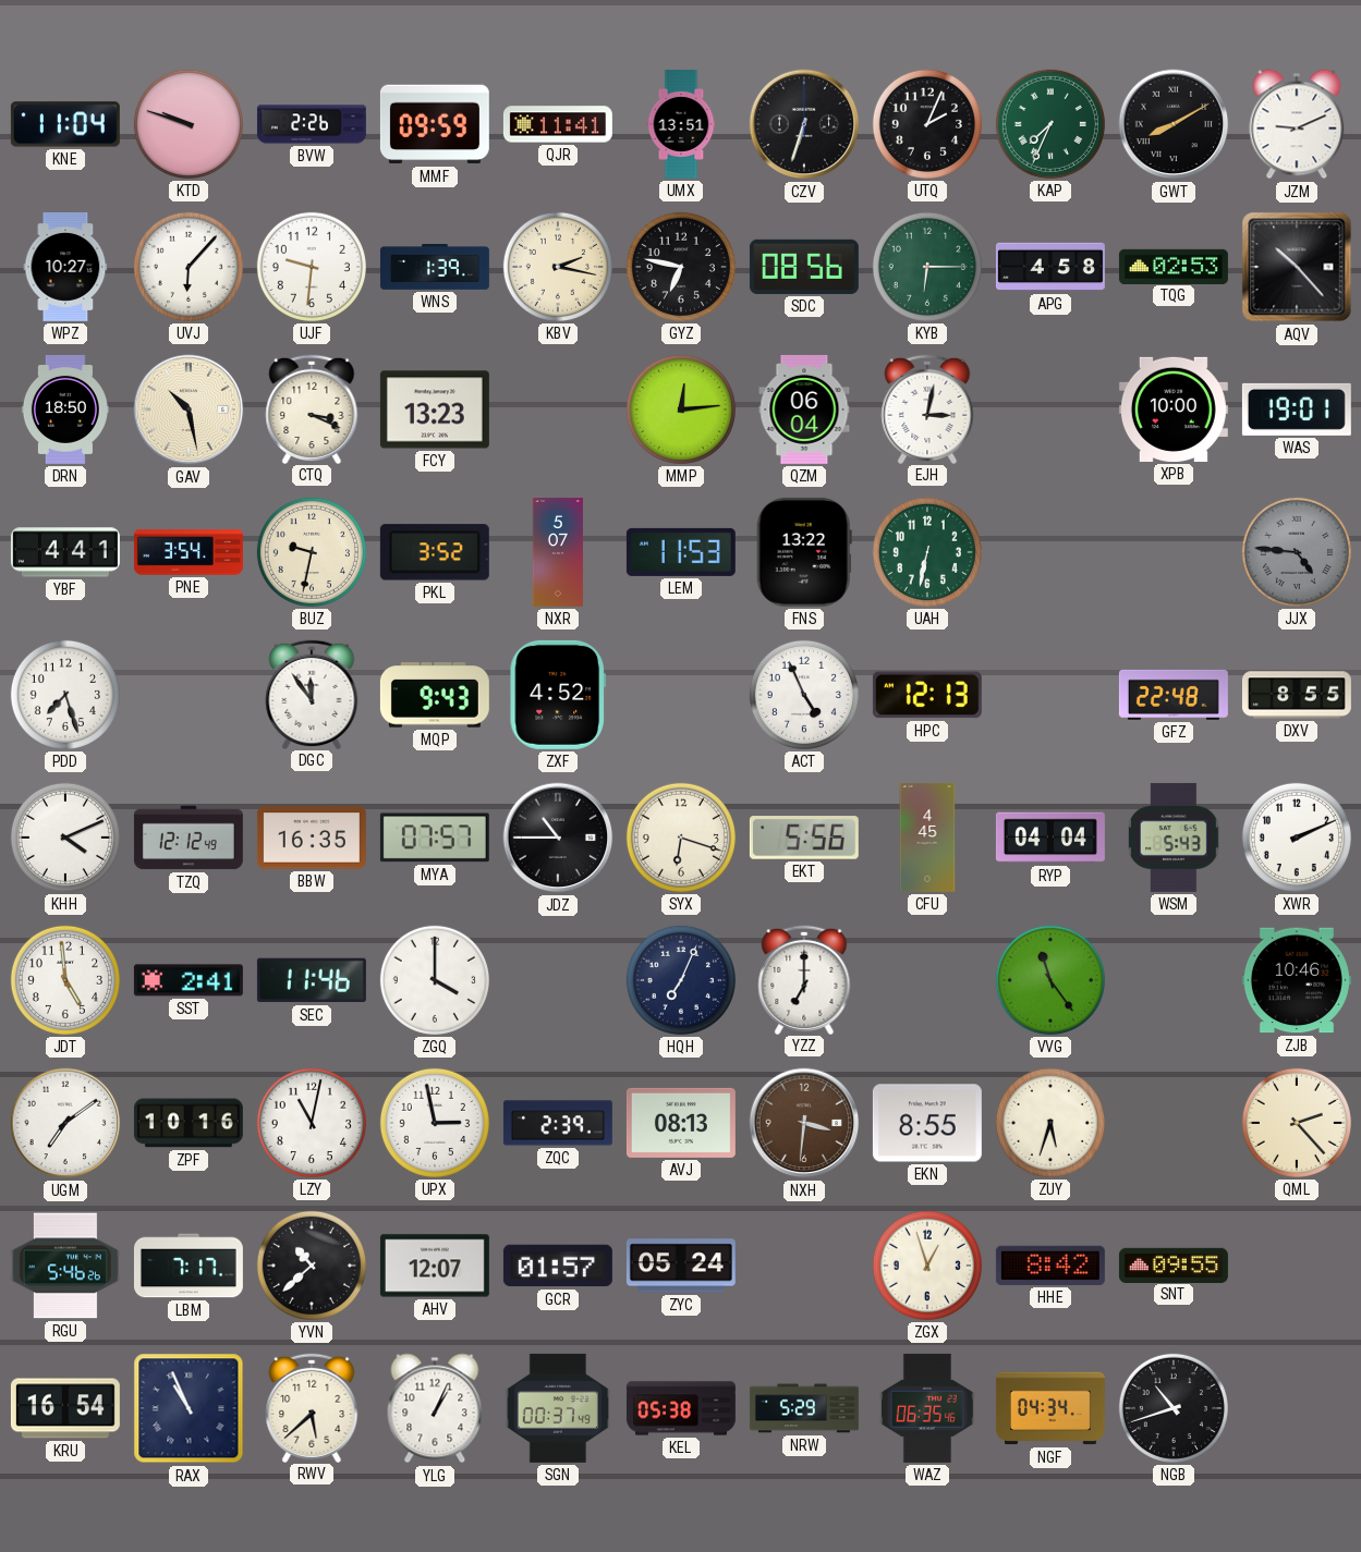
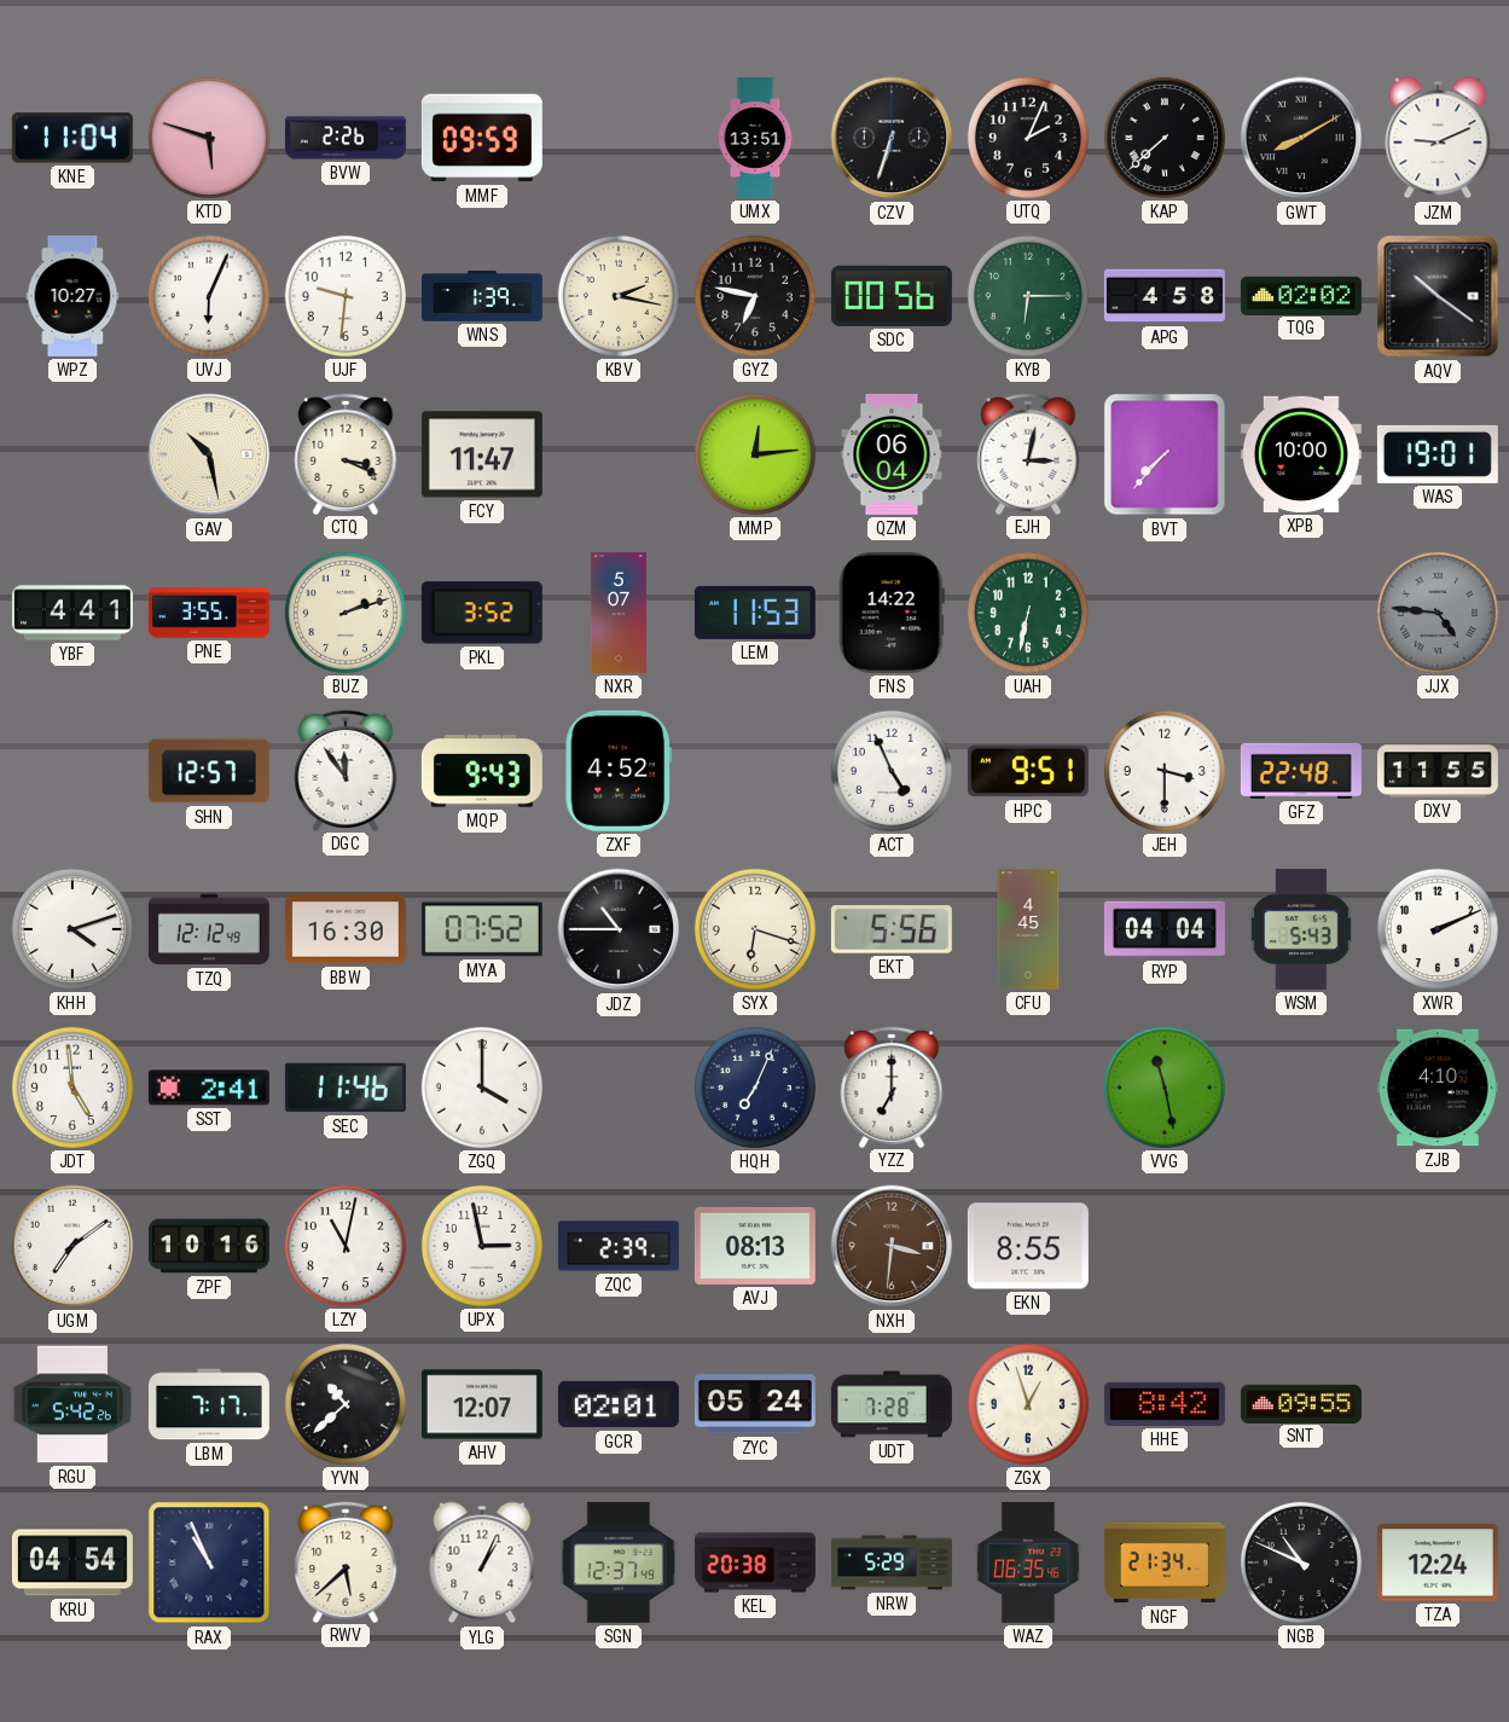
KTD: 9:48 -> 5:48
QJR: 11:41 -> none
KAP: 7:34 -> 7:38
KAP dial: green -> black
UVJ: 6:07 -> 6:04
SDC: 08:56 -> 00:56
TQG: 02:53 -> 02:02
AQV: 10:23 -> 10:21
DRN: 18:50 -> none
FCY: 13:23 -> 11:47
BVT: none -> 7:37
PNE: 3:54 -> 3:55
BUZ: 9:32 -> 2:12
FNS: 13:22 -> 14:22
PDD: 7:27 -> none
SHN: none -> 12:57
HPC: 12:13 -> 9:51
JEH: none -> 3:30
DXV: 8:55 -> 11:55
KHH: 4:11 -> 4:12
BBW: 16:35 -> 16:30
MYA: 07:57 -> 07:52
VVG: 11:24 -> 11:28
ZJB: 10:46 -> 4:10
ZUY: 5:33 -> none
QML: 2:23 -> none
RGU: 5:46 -> 5:42
GCR: 01:57 -> 02:01
UDT: none -> 7:28
KRU: 16:54 -> 04:54
SGN: 00:37 -> 12:37
KEL: 05:38 -> 20:38
NGF: 04:34 -> 21:34
NGB: 10:42 -> 10:49
TZA: none -> 12:24
